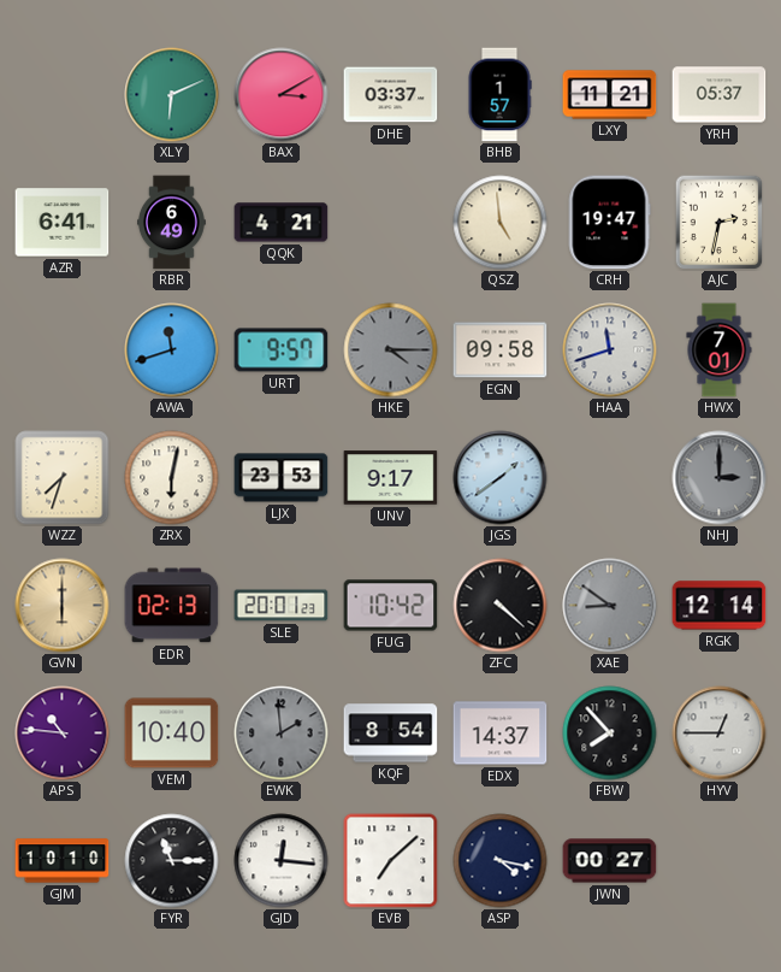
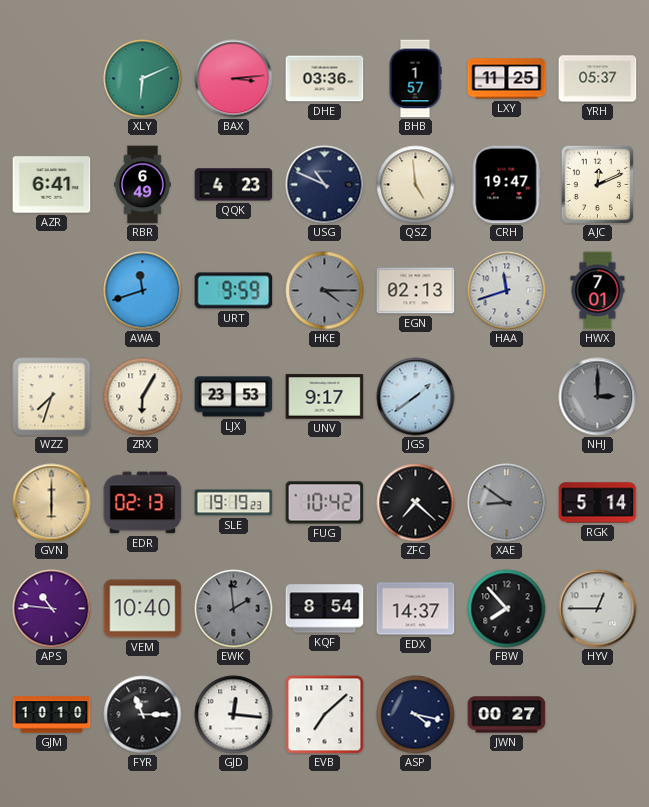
BAX: 3:10 -> 3:14
DHE: 03:37 -> 03:36
LXY: 11:21 -> 11:25
QQK: 4:21 -> 4:23
USG: none -> 10:49
AJC: 2:32 -> 12:11
URT: 9:57 -> 9:59
EGN: 09:58 -> 02:13
ZRX: 6:02 -> 6:05
SLE: 20:01 -> 19:19
ZFC: 4:22 -> 7:22
RGK: 12:14 -> 5:14
